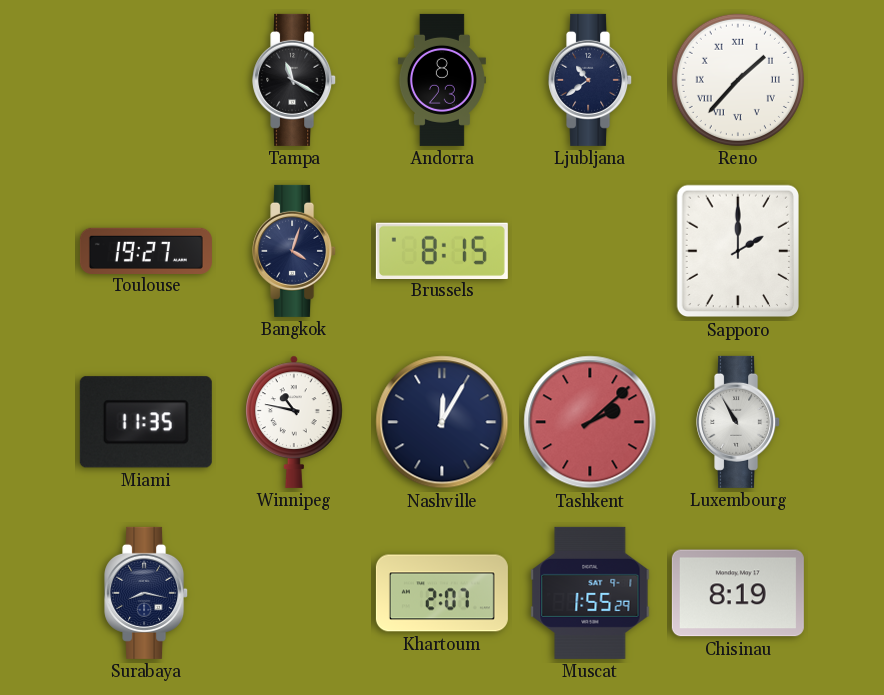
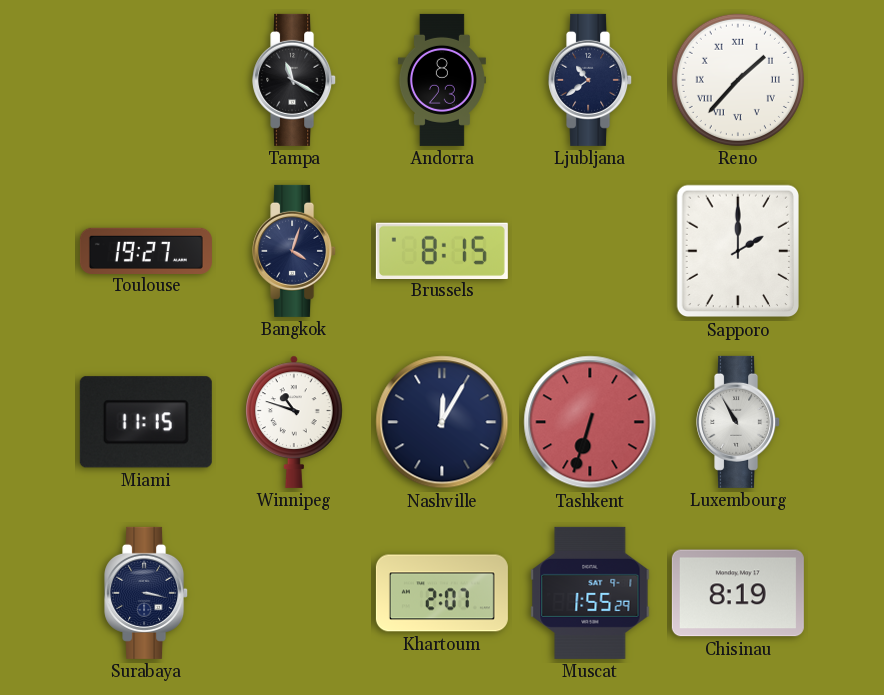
Miami: 11:35 -> 11:15
Winnipeg: 10:47 -> 10:48
Tashkent: 2:08 -> 6:33
Surabaya: 8:17 -> 3:17
